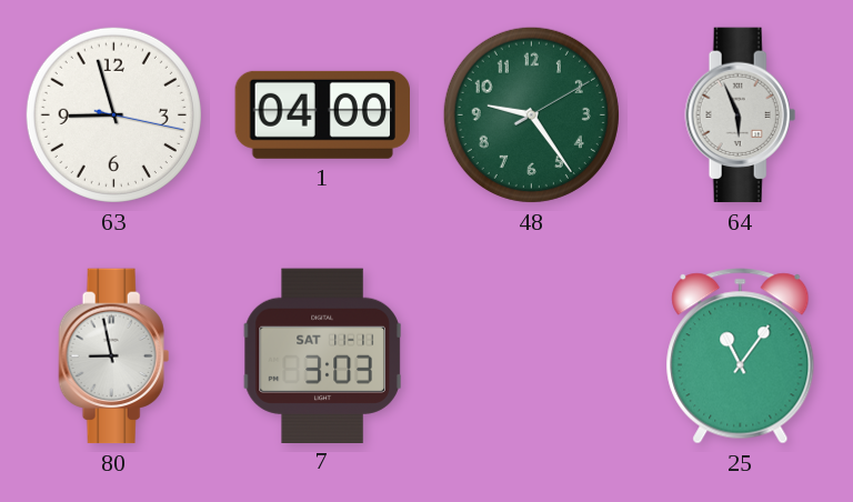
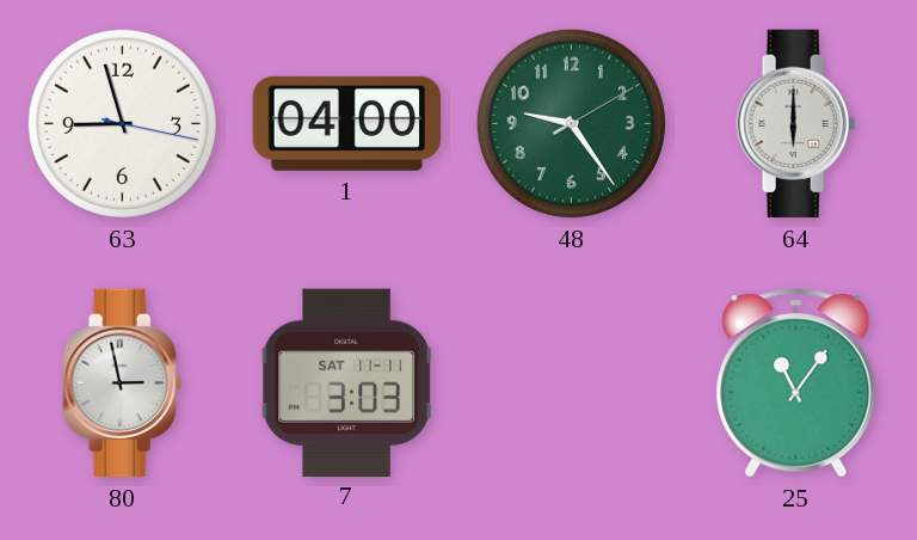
64: 5:56 -> 6:00
80: 8:58 -> 2:58
